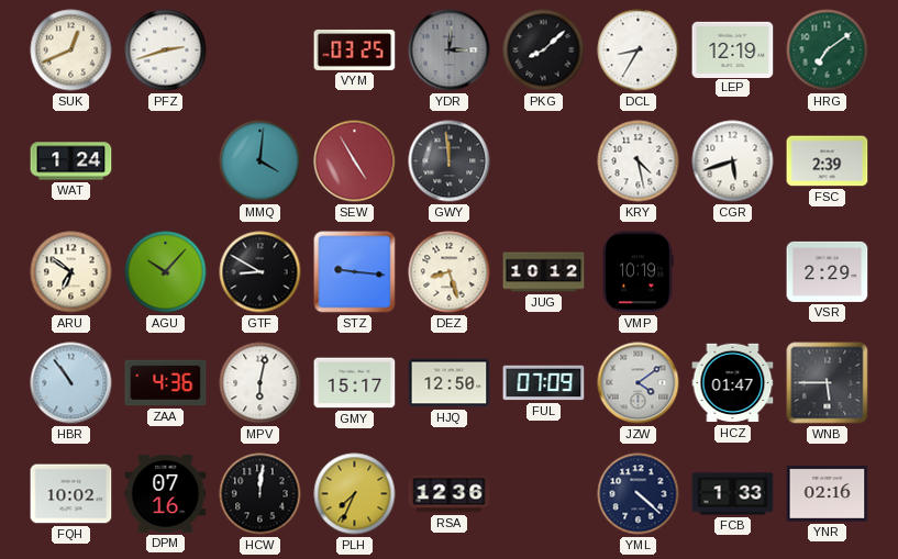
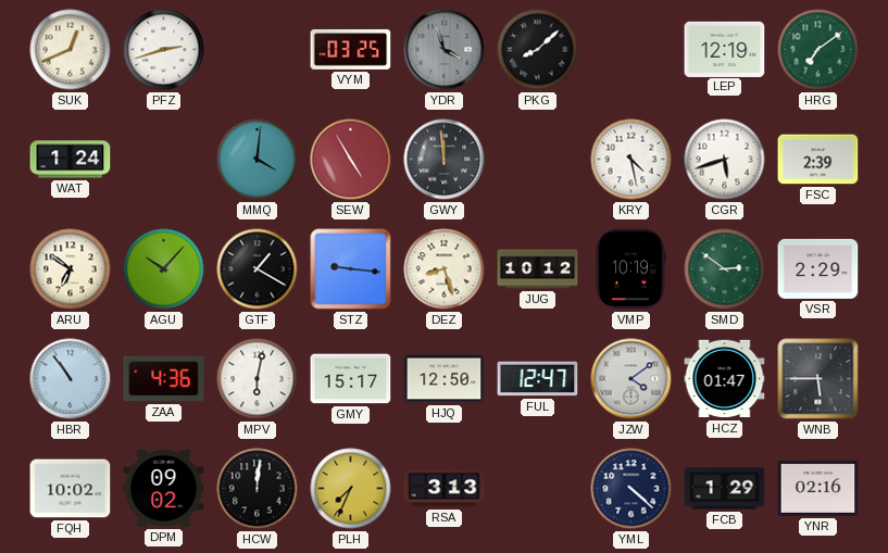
YDR: 3:01 -> 3:57
DCL: 8:35 -> none
GTF: 8:50 -> 1:20
SMD: none -> 2:51
FUL: 07:09 -> 12:47
DPM: 07:16 -> 09:02
RSA: 12:36 -> 3:13
FCB: 1:33 -> 1:29
